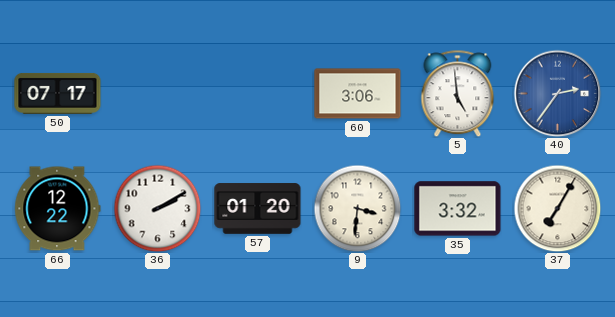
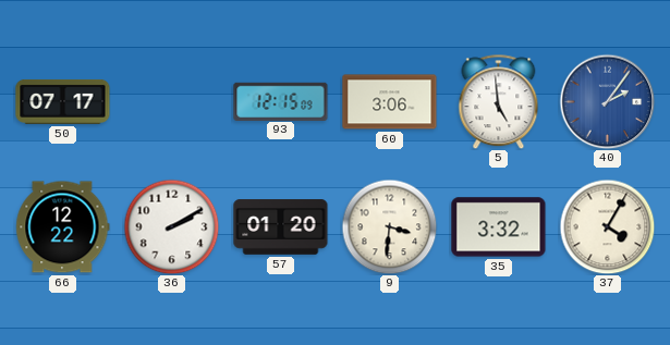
93: none -> 12:15
40: 2:36 -> 2:06
37: 7:05 -> 4:05
